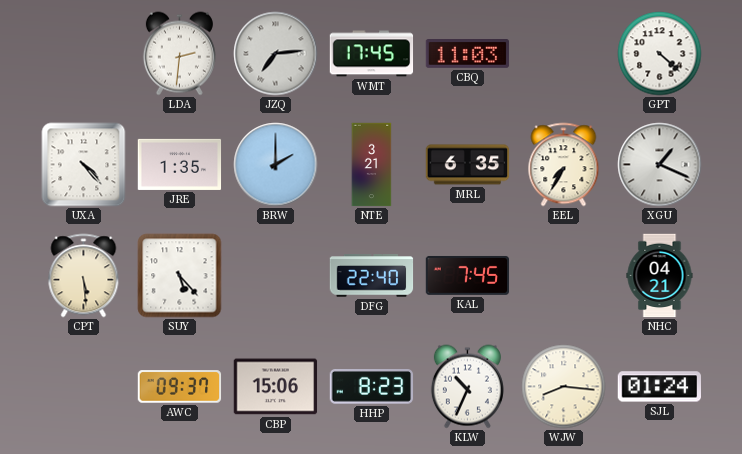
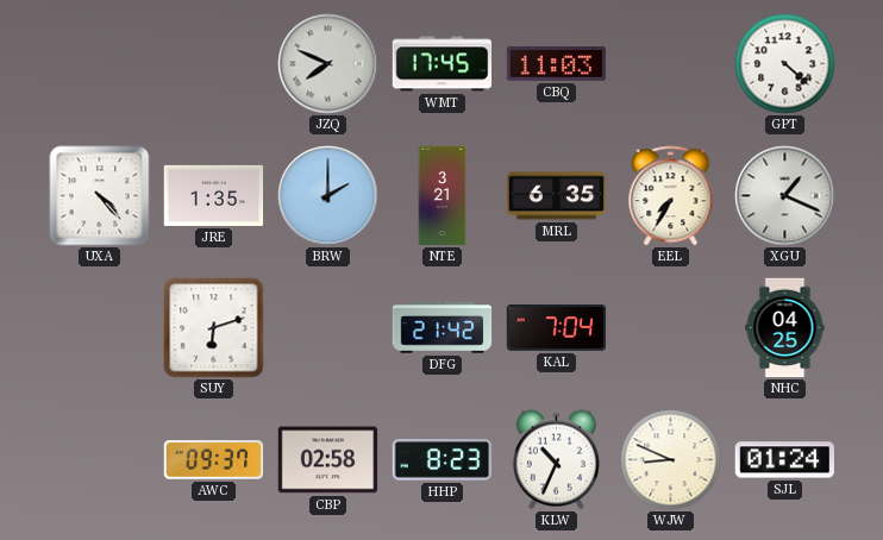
LDA: 2:31 -> none
JZQ: 7:14 -> 7:49
CPT: 5:29 -> none
SUY: 5:23 -> 6:12
DFG: 22:40 -> 21:42
KAL: 7:45 -> 7:04
NHC: 04:21 -> 04:25
CBP: 15:06 -> 02:58
WJW: 8:16 -> 8:49
